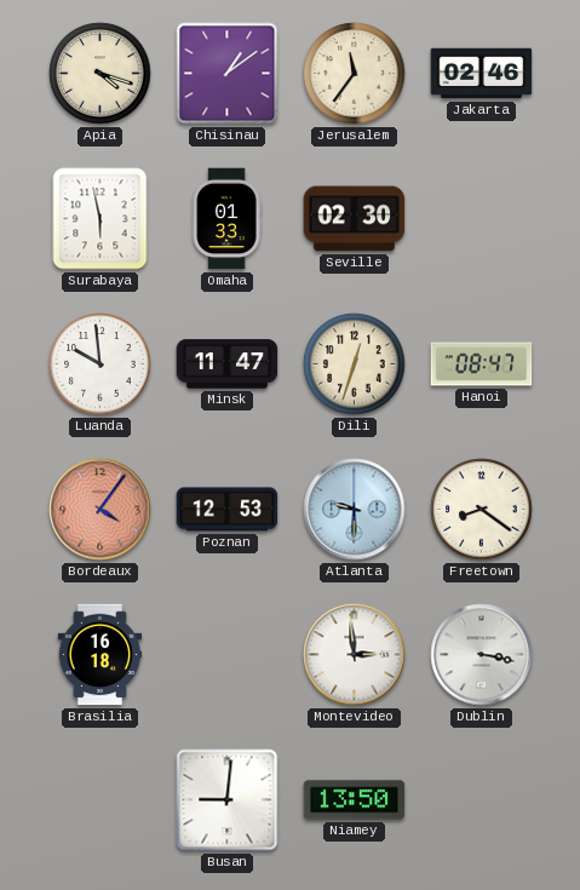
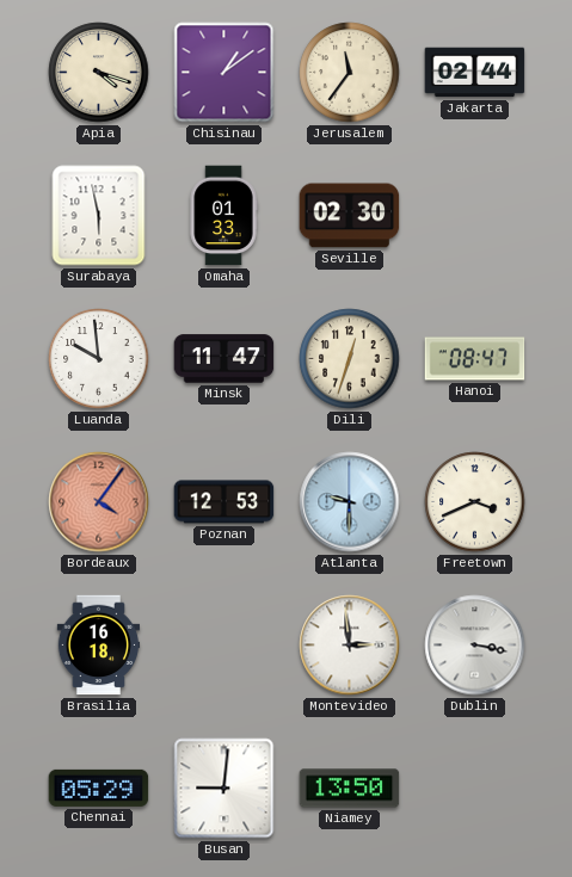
Jakarta: 02:46 -> 02:44
Freetown: 8:21 -> 3:41
Chennai: none -> 05:29
